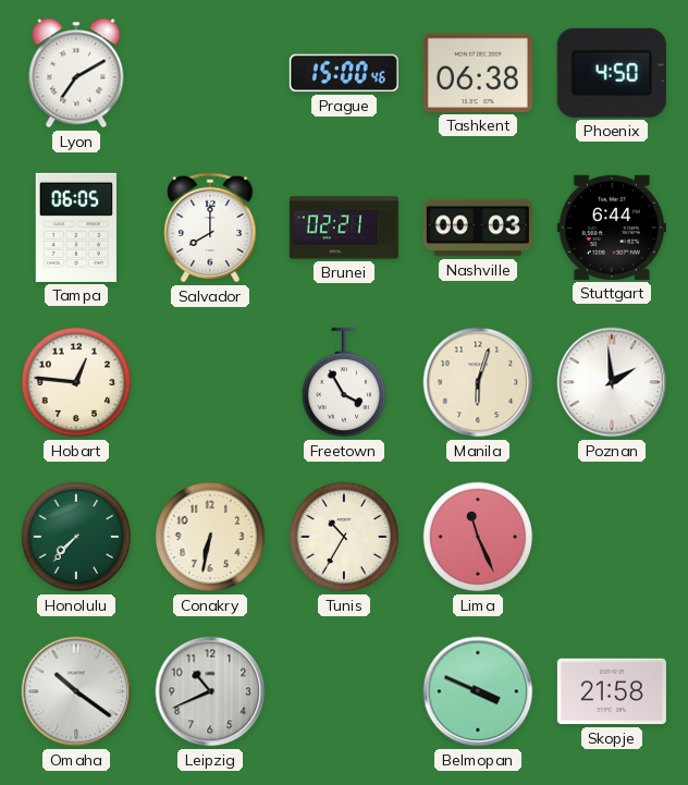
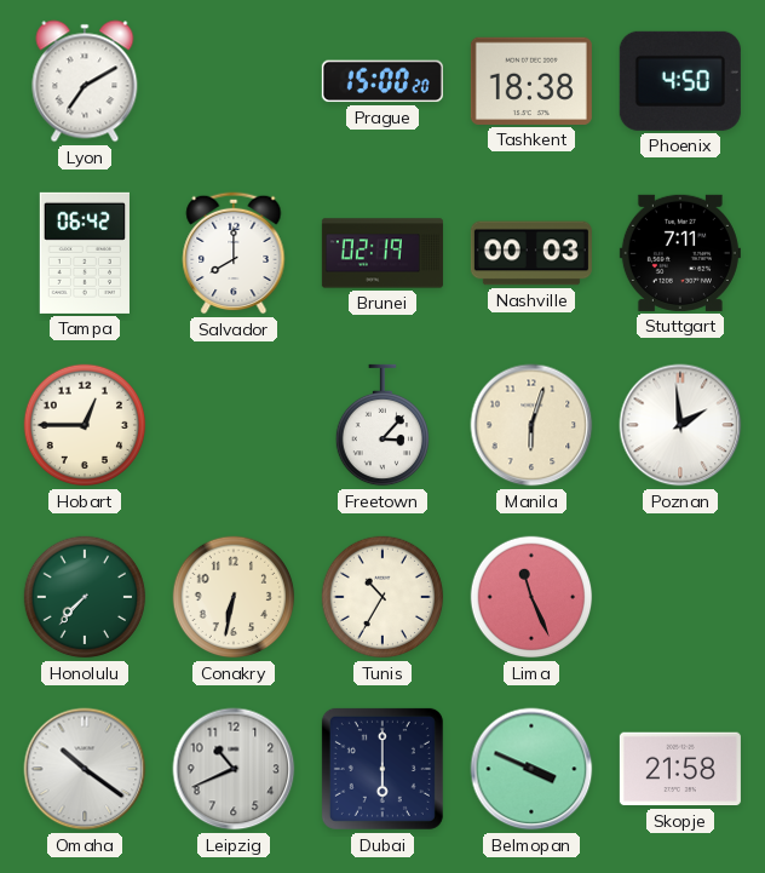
Prague: 15:00:46 -> 15:00:20
Tashkent: 06:38 -> 18:38
Tampa: 06:05 -> 06:42
Brunei: 02:21 -> 02:19
Stuttgart: 6:44 -> 7:11
Hobart: 12:46 -> 12:45
Freetown: 3:55 -> 3:07
Dubai: none -> 6:00
